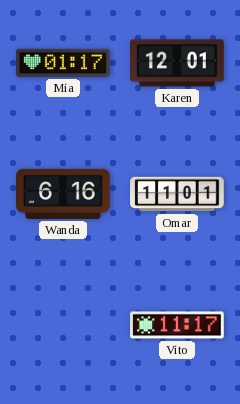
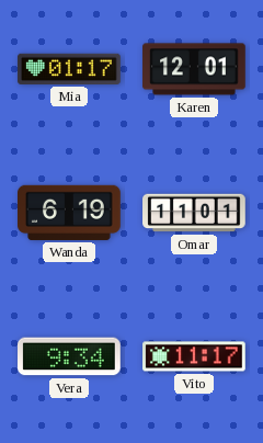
Wanda: 6:16 -> 6:19
Vera: none -> 9:34
